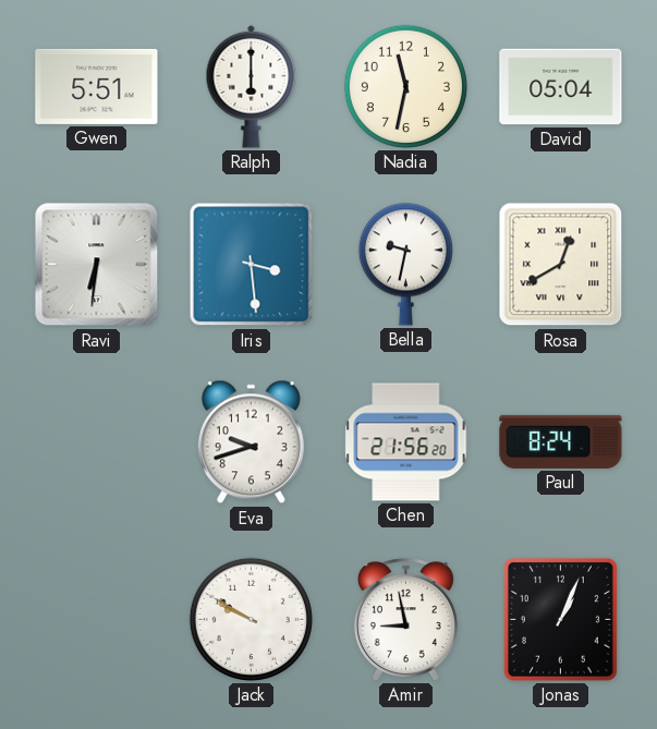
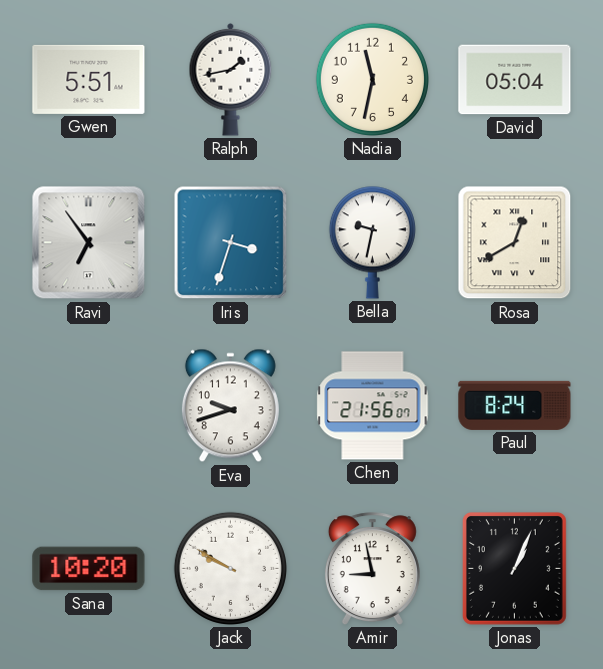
Ralph: 6:00 -> 1:43
Ravi: 6:31 -> 6:54
Iris: 3:29 -> 3:33
Chen: 21:56:20 -> 21:56:07
Sana: none -> 10:20
